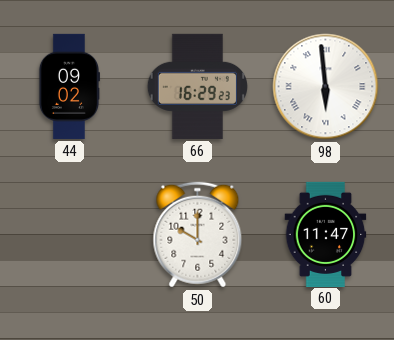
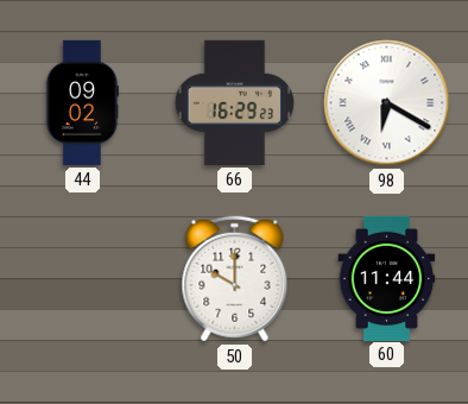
98: 5:59 -> 6:20
60: 11:47 -> 11:44
